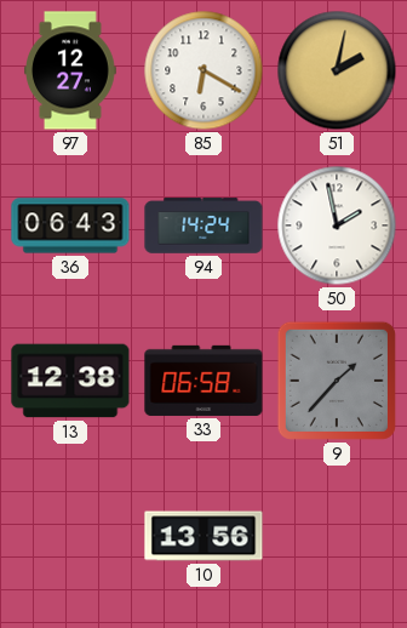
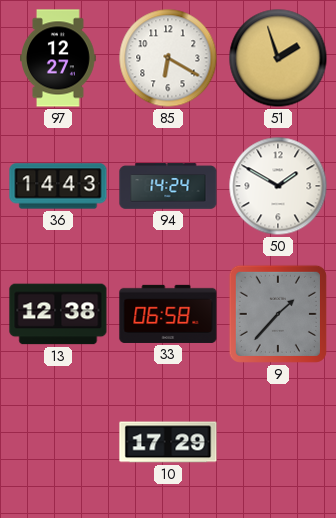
51: 2:02 -> 1:57
36: 06:43 -> 14:43
50: 1:58 -> 1:50
10: 13:56 -> 17:29
